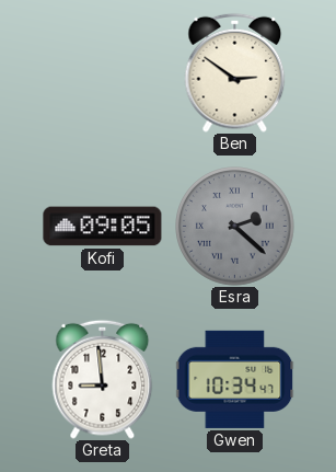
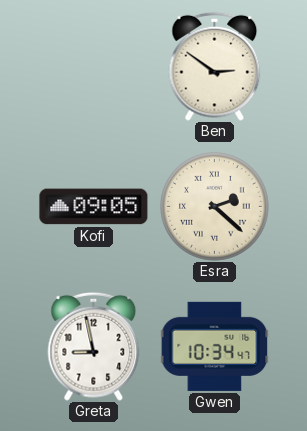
Esra dial: grey -> cream
Greta: 8:59 -> 8:58
